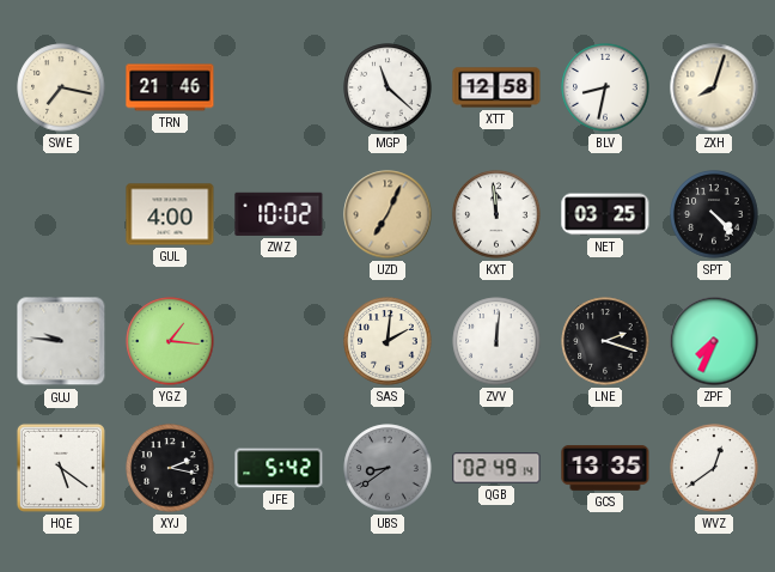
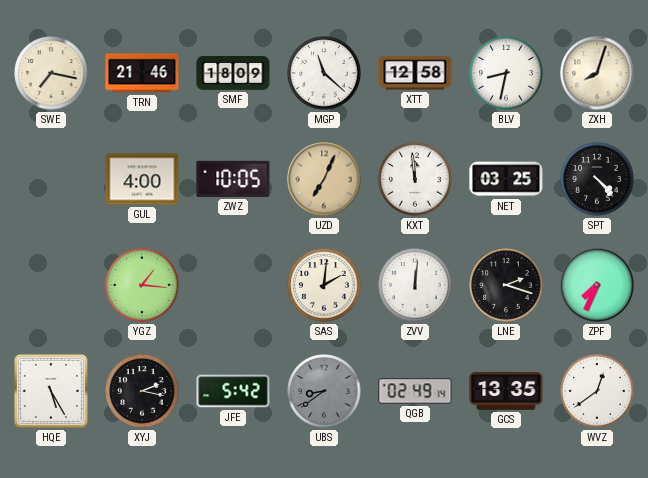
SMF: none -> 18:09
ZWZ: 10:02 -> 10:05
GUJ: 9:46 -> none
HQE: 5:21 -> 5:25
